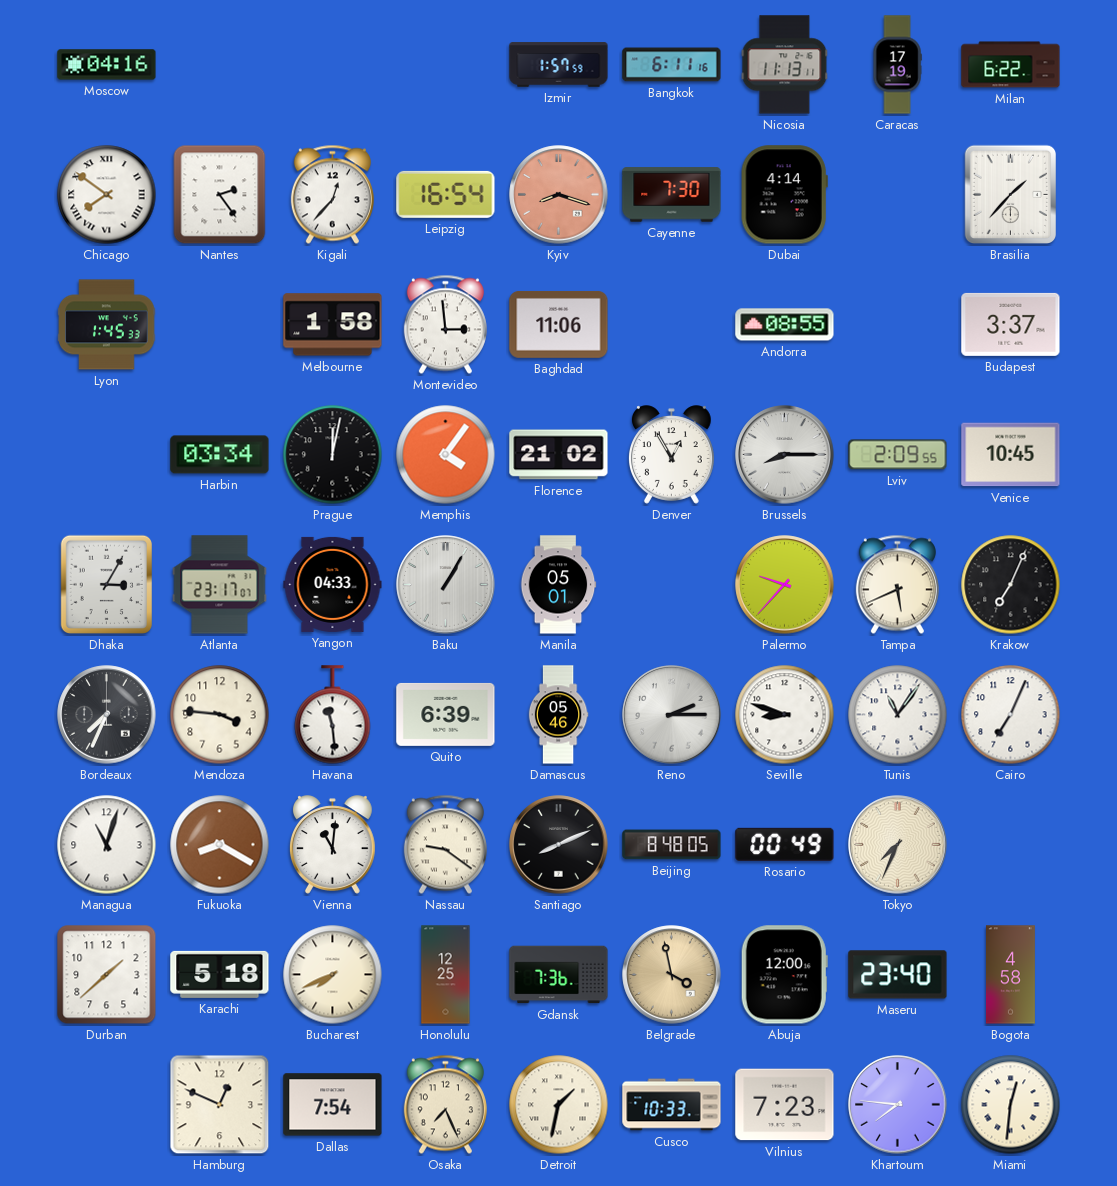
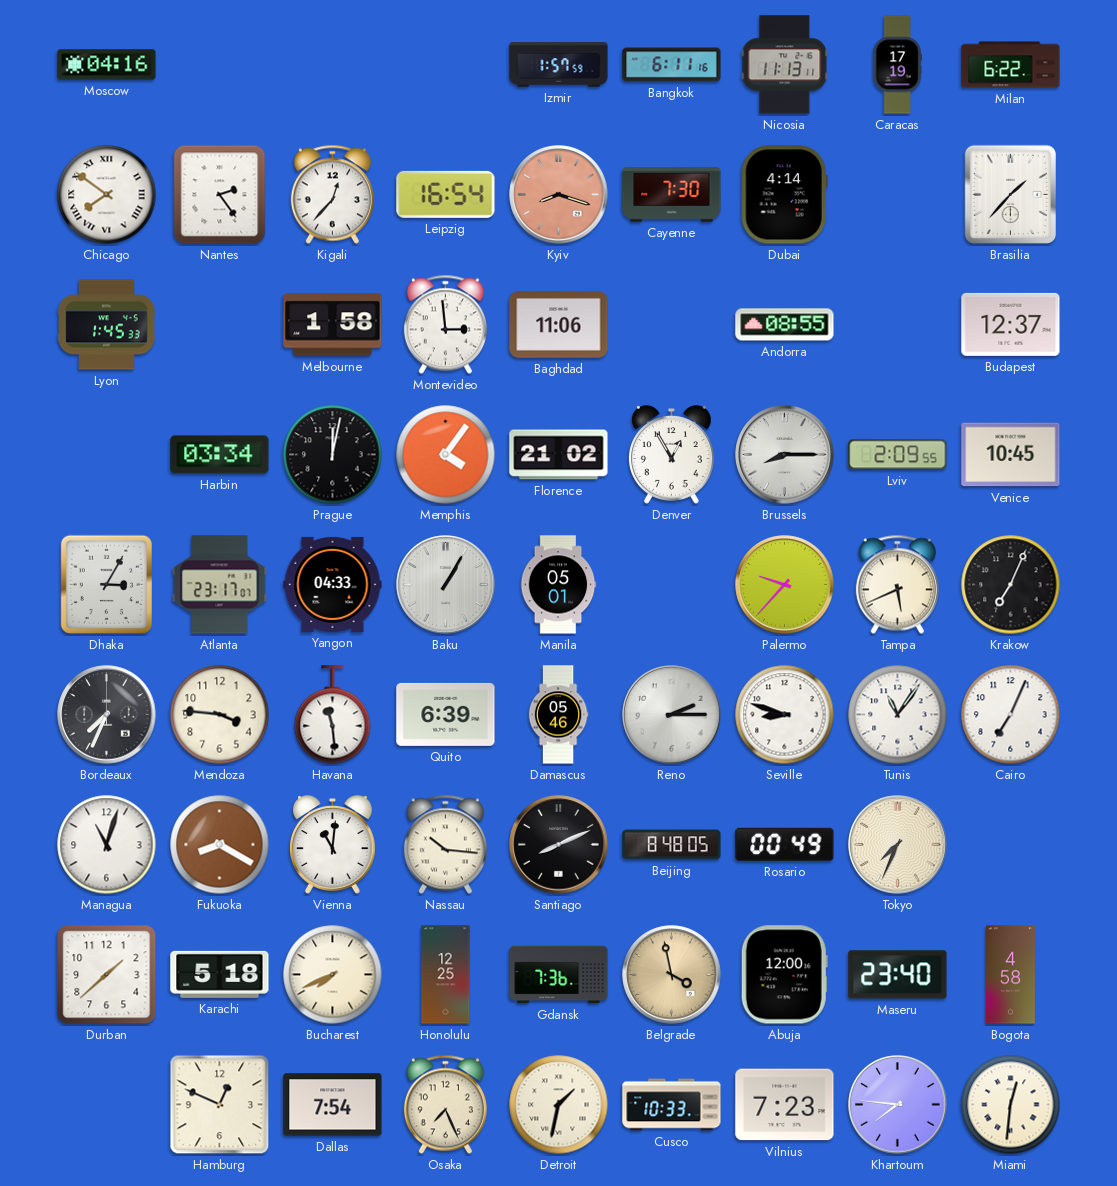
Budapest: 3:37 -> 12:37
Nassau: 9:21 -> 10:16
